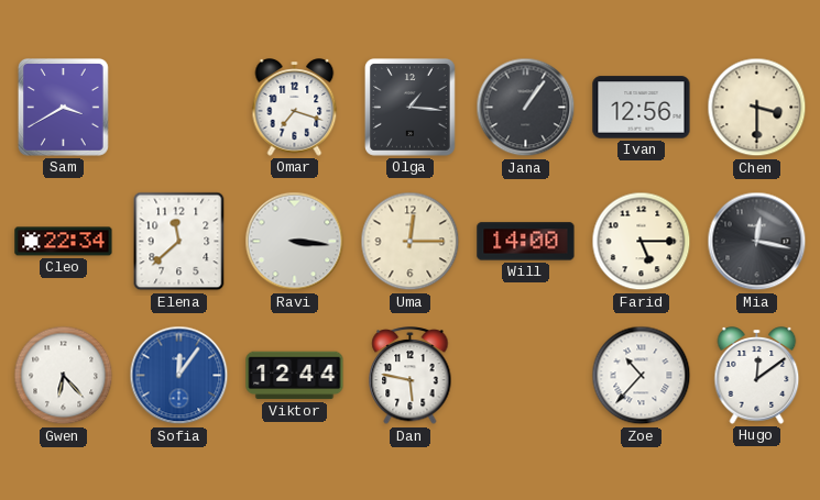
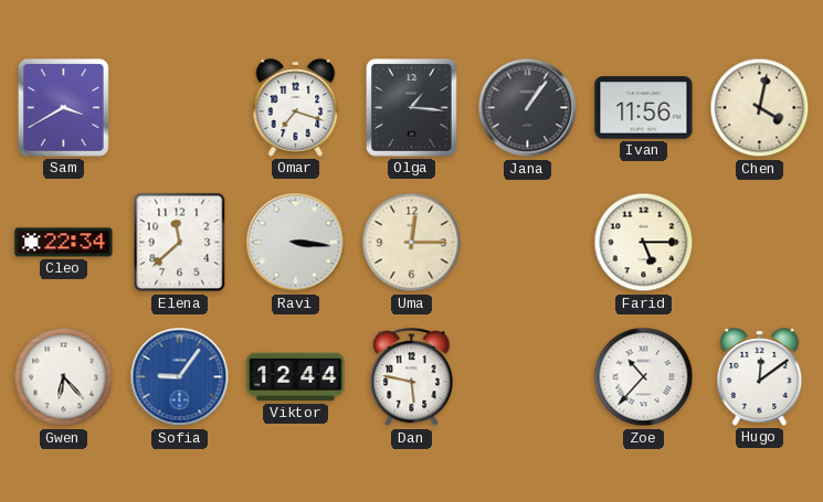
Ivan: 12:56 -> 11:56
Chen: 3:30 -> 4:02
Will: 14:00 -> none
Mia: 12:17 -> none
Sofia: 12:06 -> 9:06
